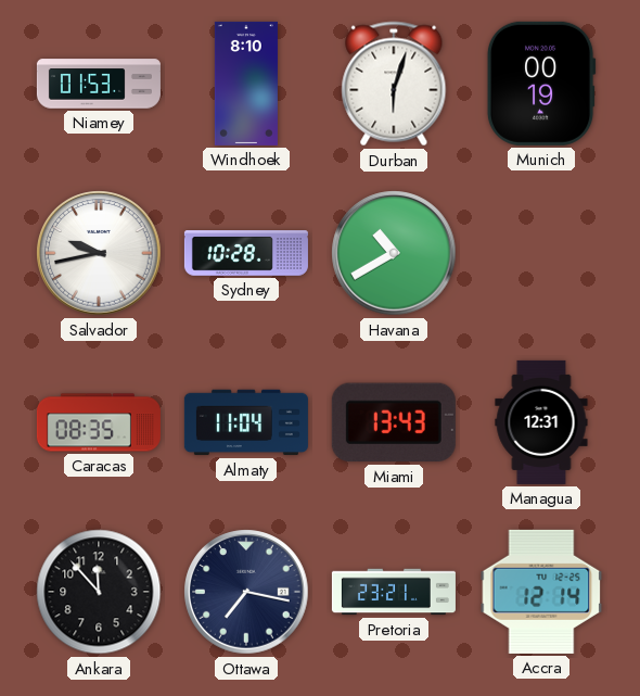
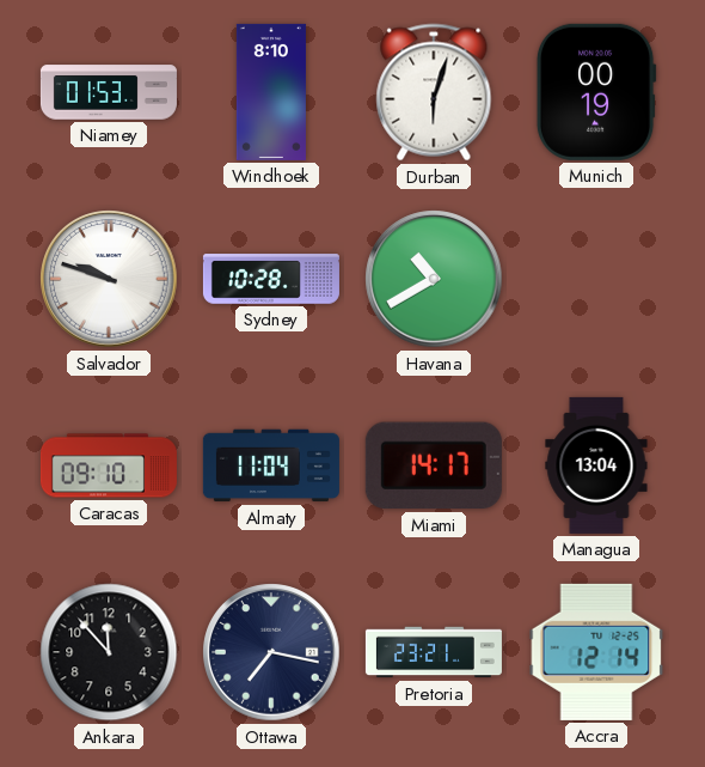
Salvador: 9:43 -> 9:48
Caracas: 08:35 -> 09:10
Miami: 13:43 -> 14:17
Managua: 12:31 -> 13:04
